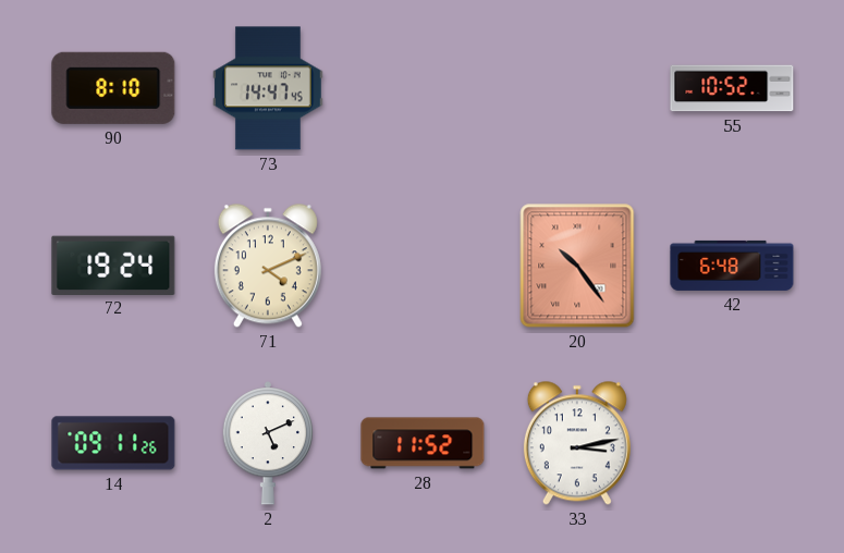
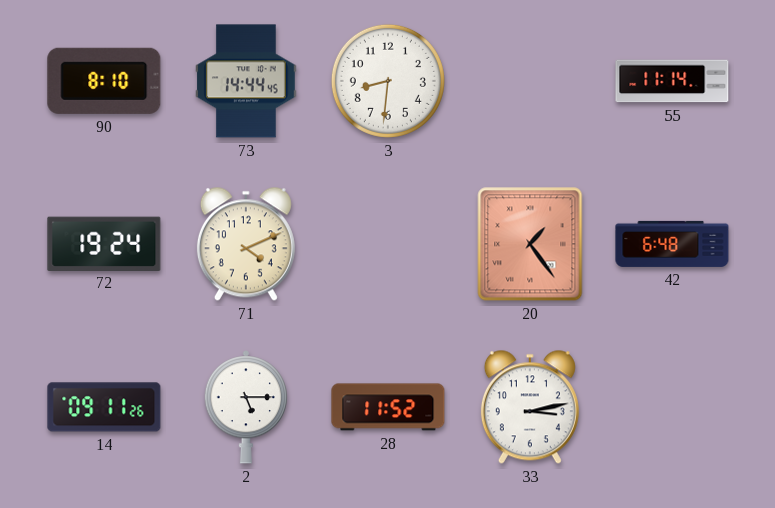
73: 14:47 -> 14:44
3: none -> 8:31
55: 10:52 -> 11:14
20: 10:24 -> 1:24
2: 5:11 -> 5:15
